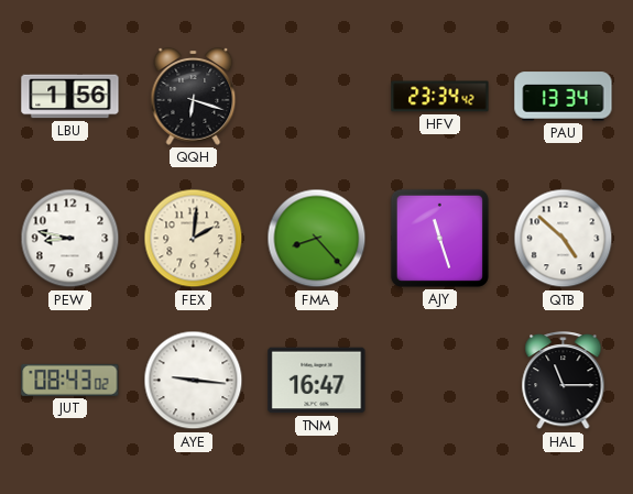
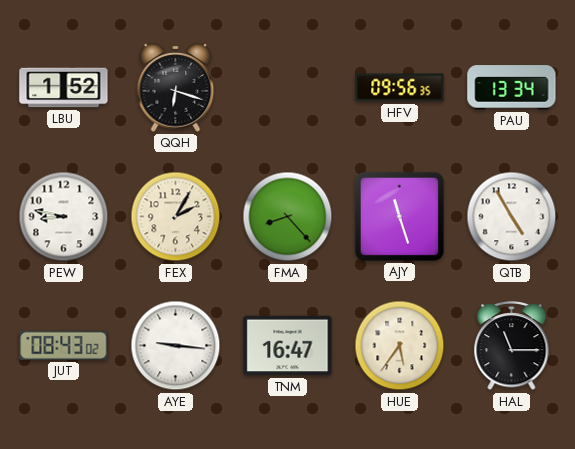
LBU: 1:56 -> 1:52
HFV: 23:34 -> 09:56
FEX: 2:01 -> 2:05
QTB: 4:52 -> 4:55
HUE: none -> 5:36
